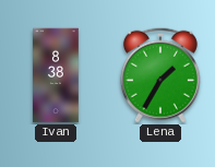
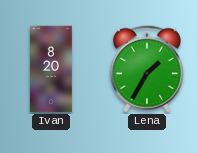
Ivan: 8:38 -> 8:20
